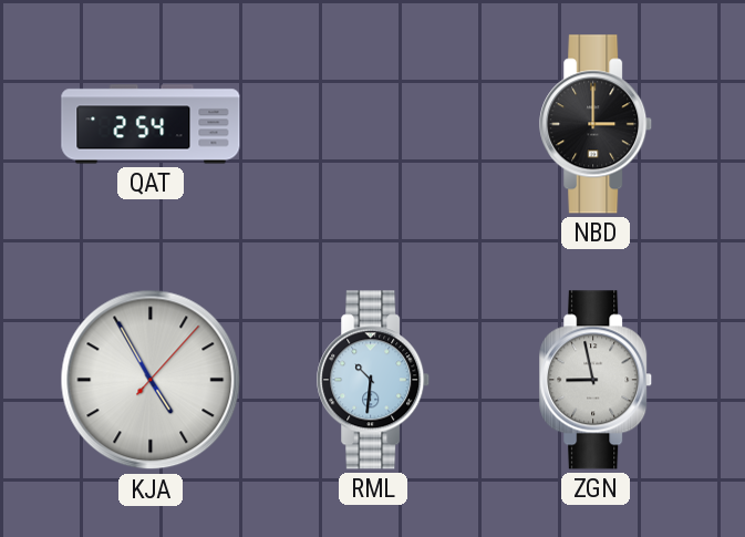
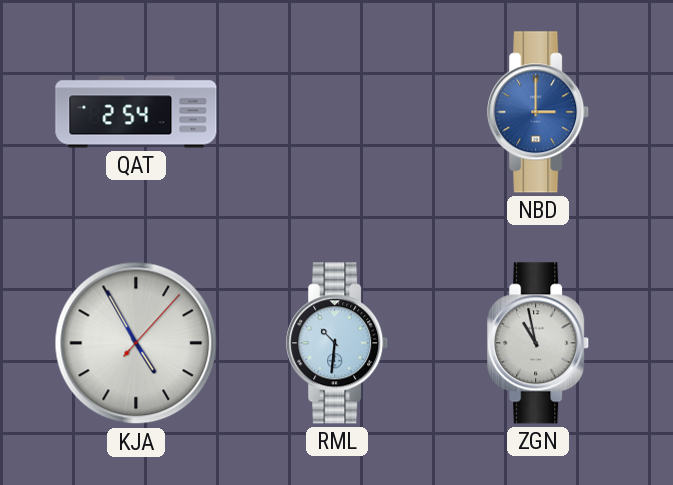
NBD dial: black -> blue
ZGN: 8:58 -> 10:58
